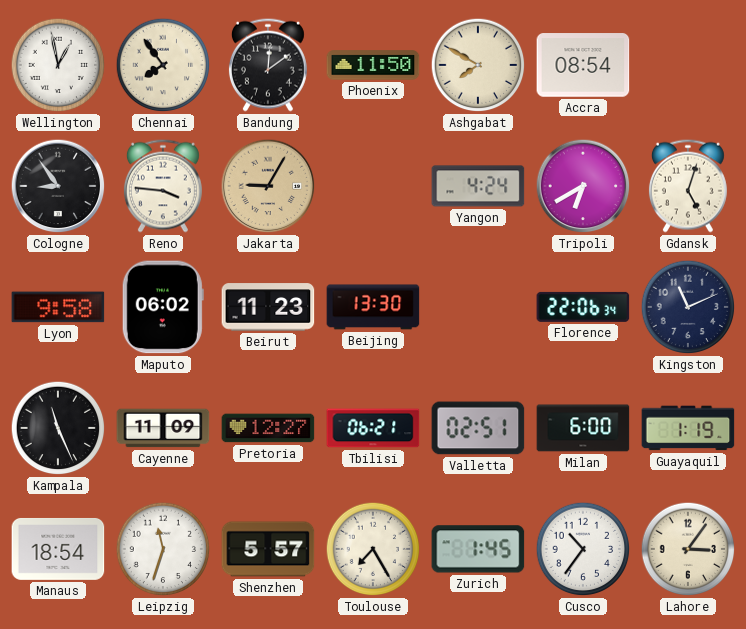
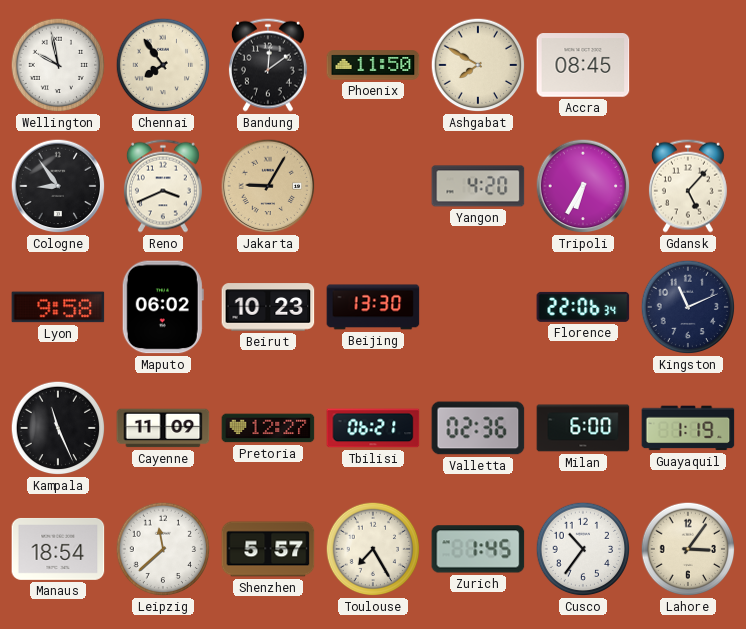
Wellington: 12:58 -> 9:58
Accra: 08:54 -> 08:45
Reno: 3:46 -> 3:41
Yangon: 4:24 -> 4:20
Tripoli: 6:40 -> 6:35
Gdansk: 5:03 -> 5:07
Beirut: 11:23 -> 10:23
Valletta: 02:51 -> 02:36
Leipzig: 11:33 -> 11:38
